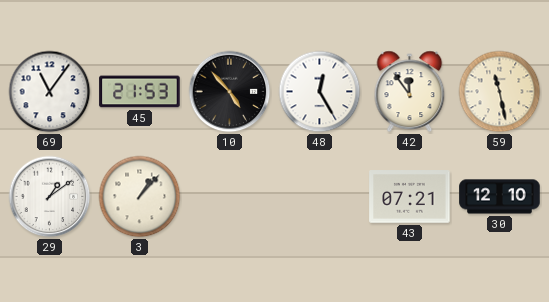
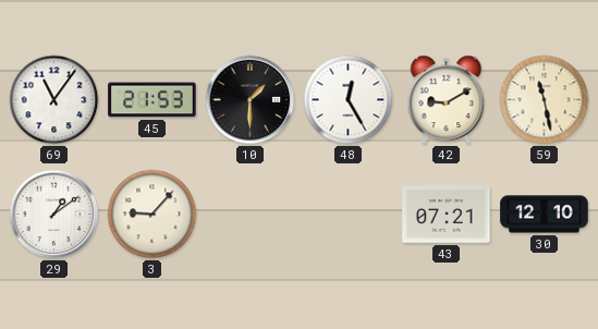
10: 4:53 -> 1:30
42: 11:54 -> 9:10
3: 1:07 -> 9:07
